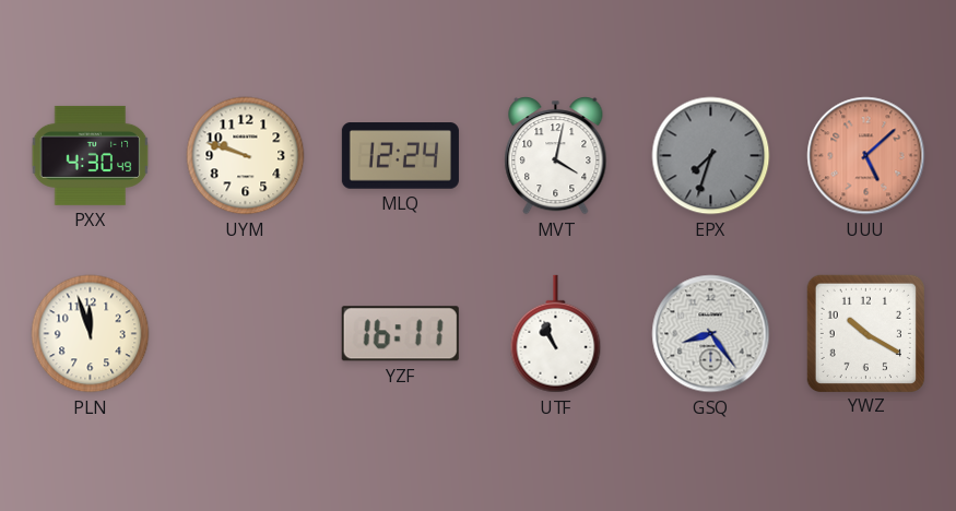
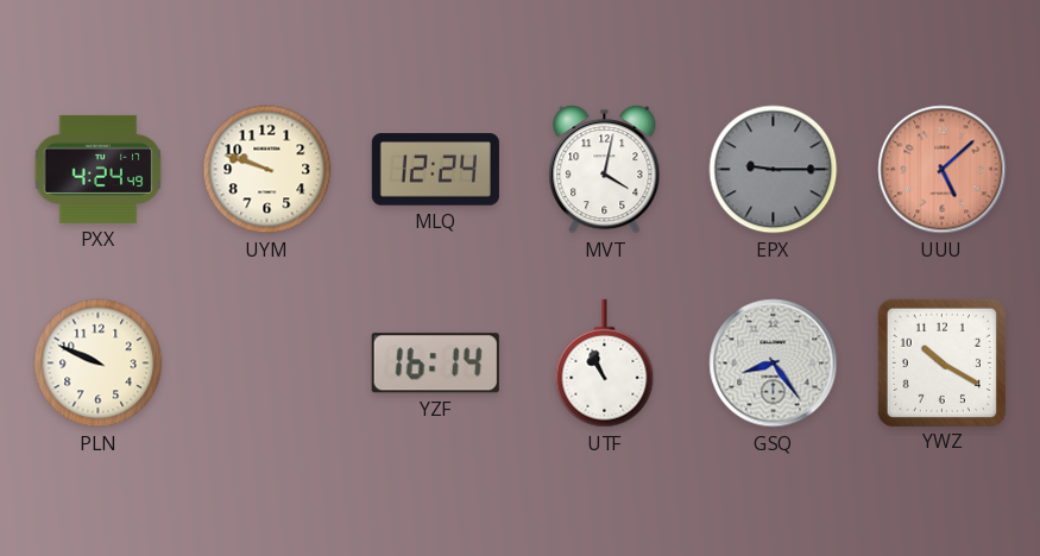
PXX: 4:30 -> 4:24
EPX: 7:33 -> 9:15
PLN: 11:57 -> 9:49
YZF: 16:11 -> 16:14
